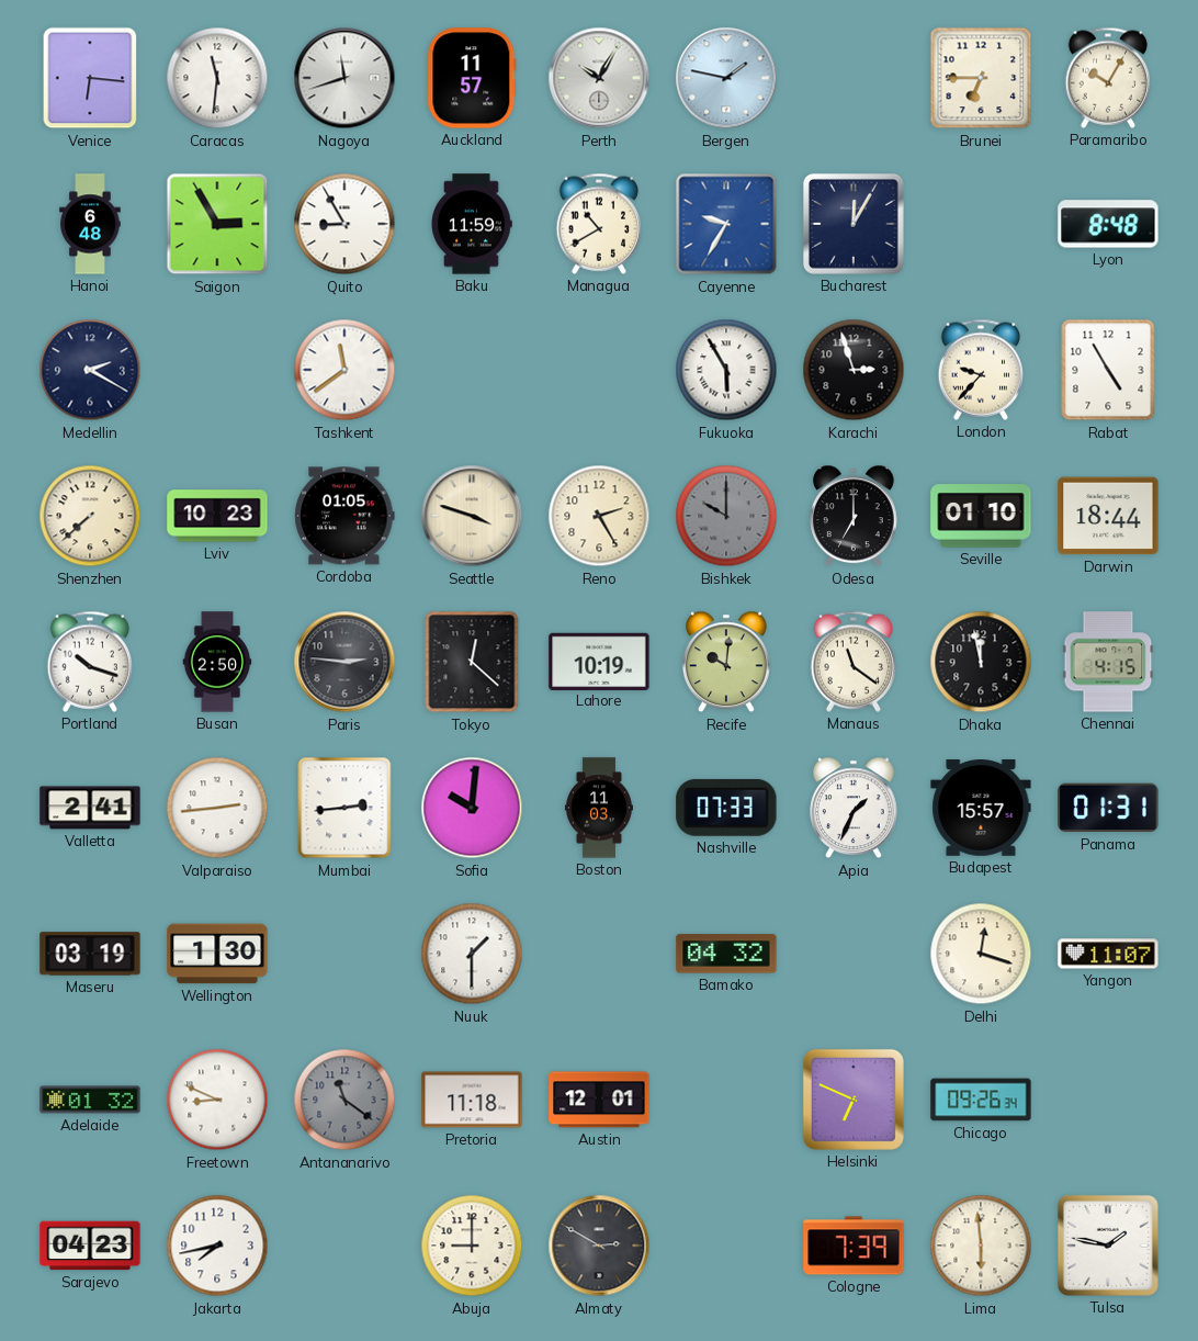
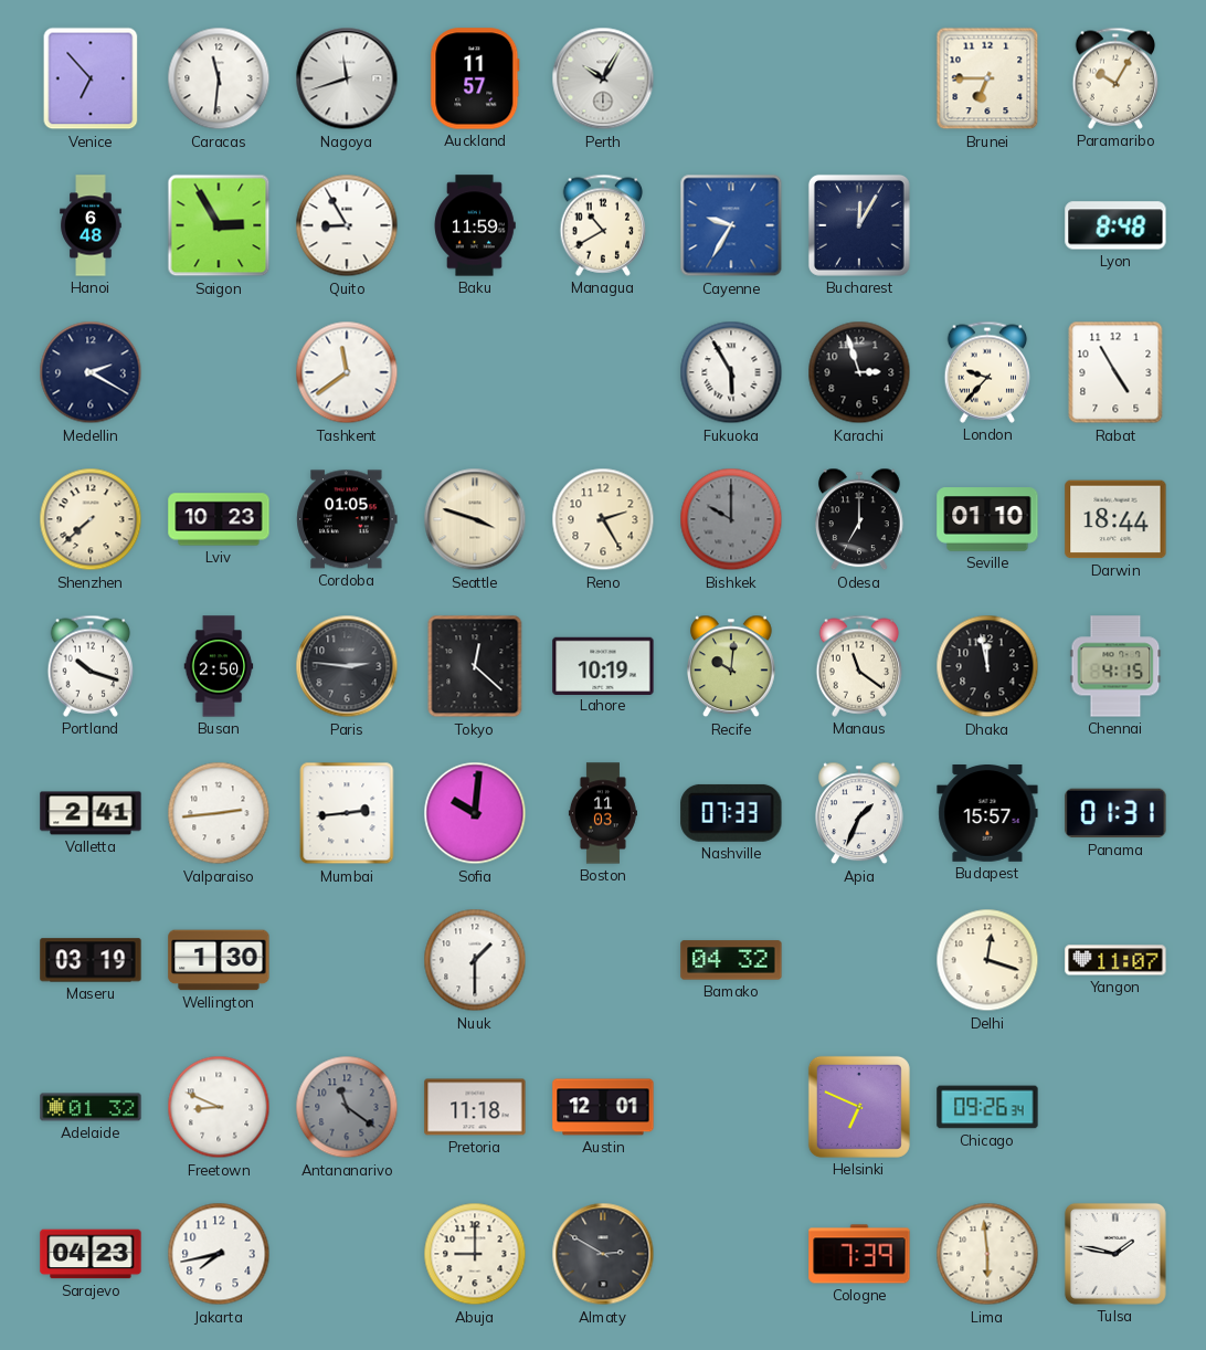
Venice: 6:16 -> 6:53
Bergen: 1:47 -> none
